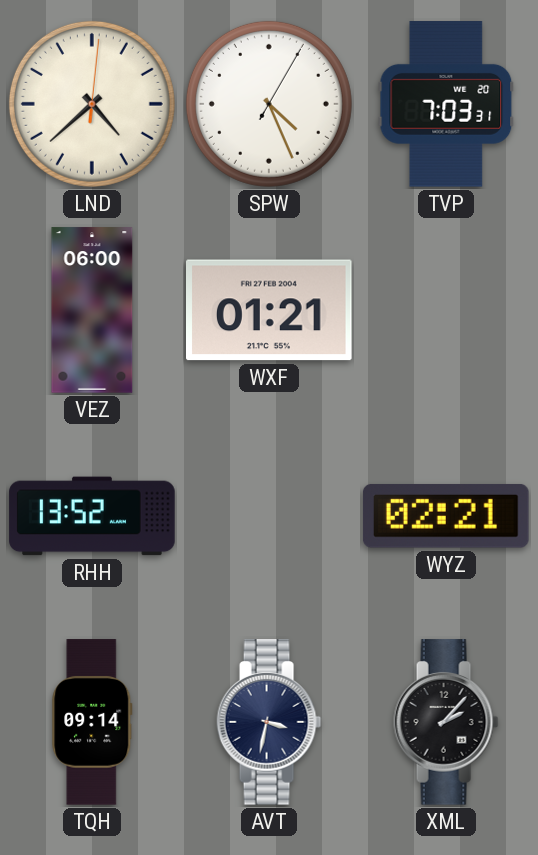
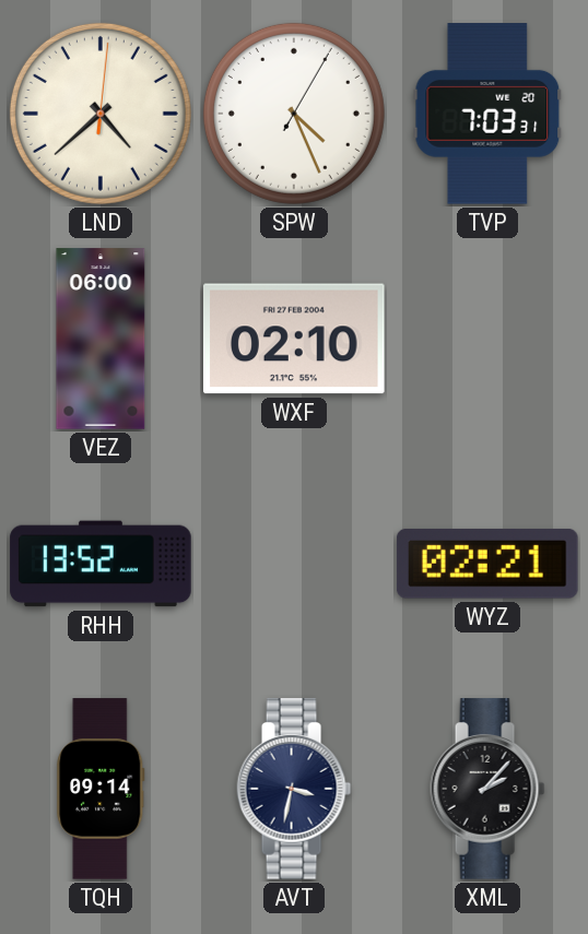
WXF: 01:21 -> 02:10
